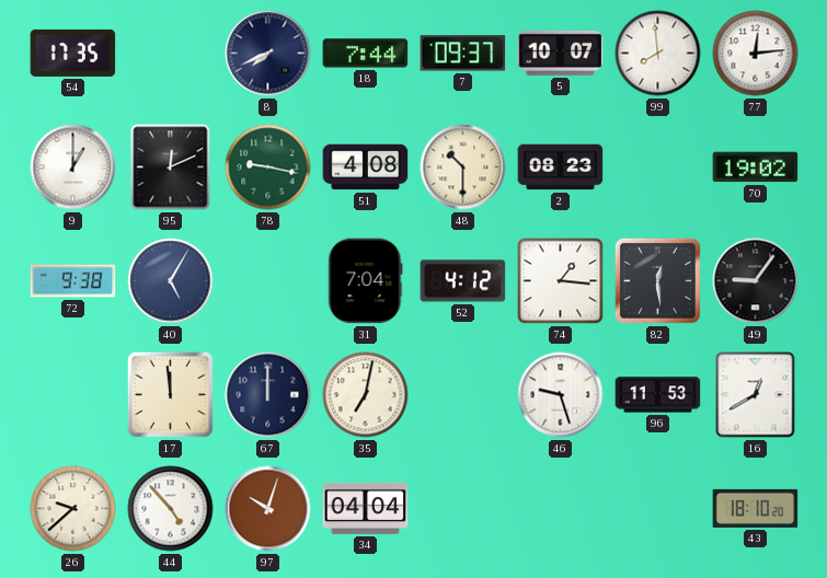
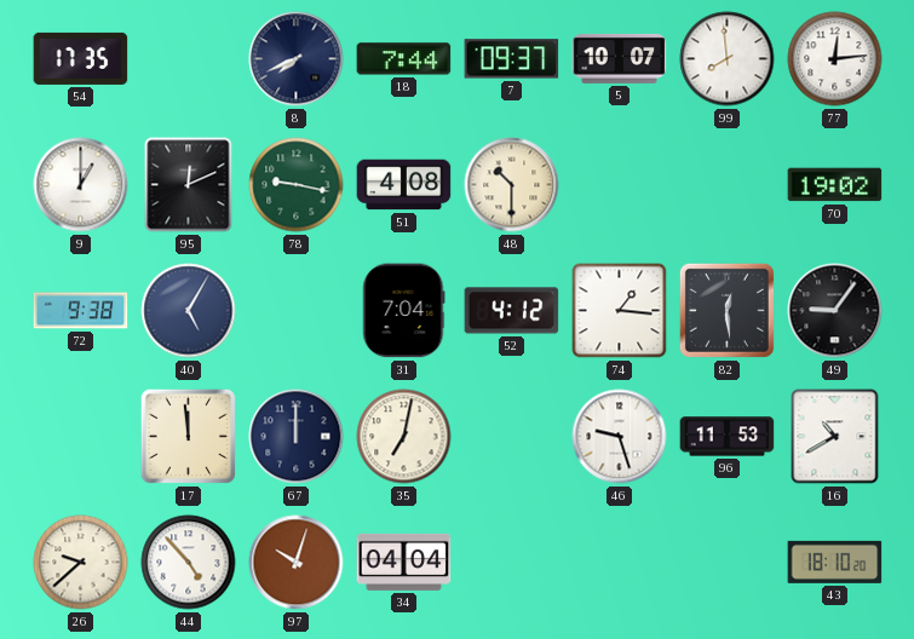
2: 08:23 -> none
16: 12:40 -> 10:40
